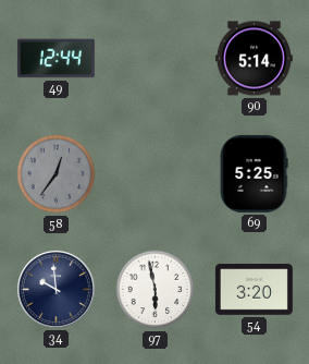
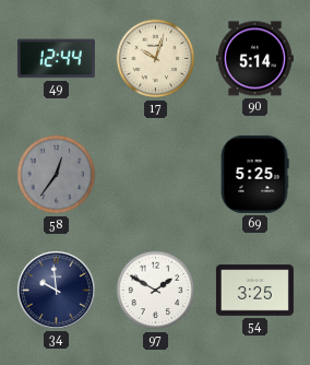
17: none -> 10:03
97: 5:58 -> 1:50
54: 3:20 -> 3:25
